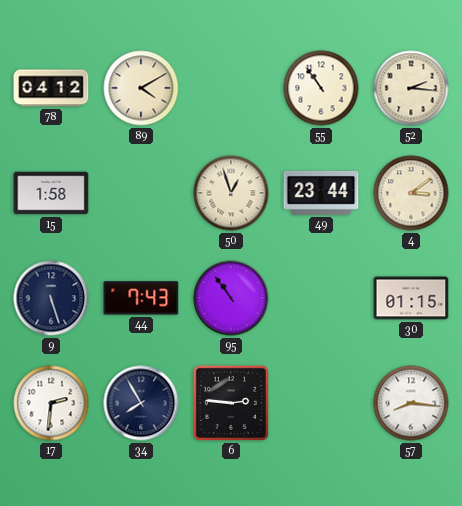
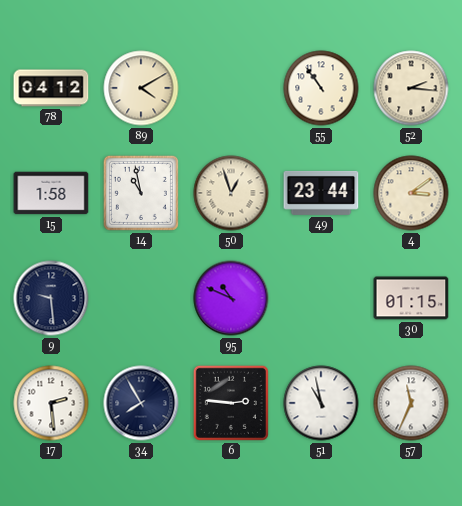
14: none -> 10:58
9: 5:27 -> 9:29
44: 7:43 -> none
95: 10:54 -> 10:49
17: 2:31 -> 2:29
51: none -> 10:58
57: 8:16 -> 11:34
